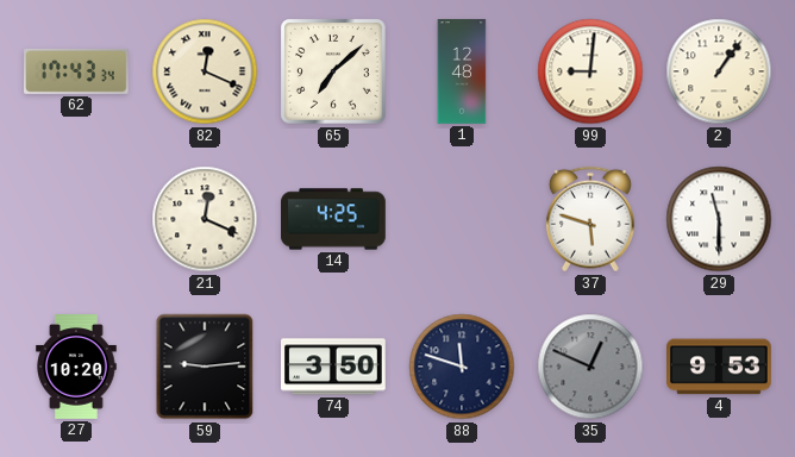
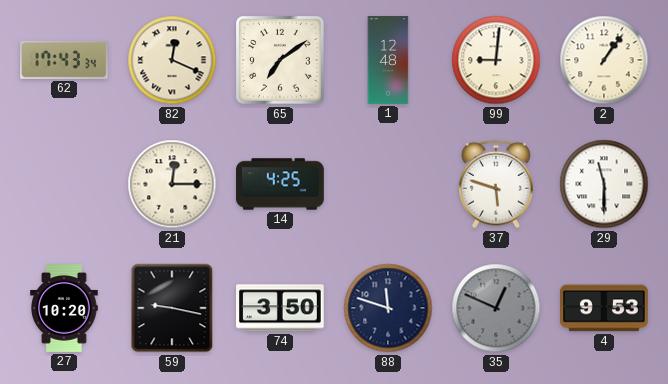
65: 7:08 -> 7:09
21: 12:19 -> 12:15
59: 9:14 -> 9:17
